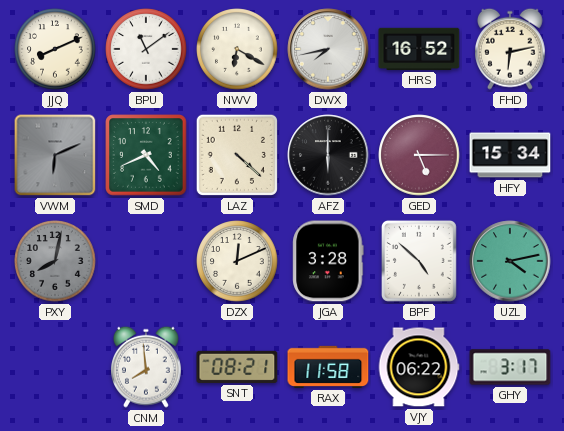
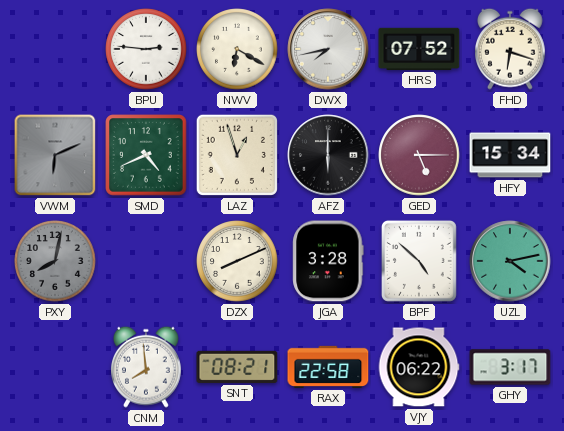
JJQ: 8:11 -> none
BPU: 11:09 -> 2:46
HRS: 16:52 -> 07:52
FHD: 6:13 -> 6:18
LAZ: 4:22 -> 12:57
DZX: 12:11 -> 8:11
RAX: 11:58 -> 22:58
